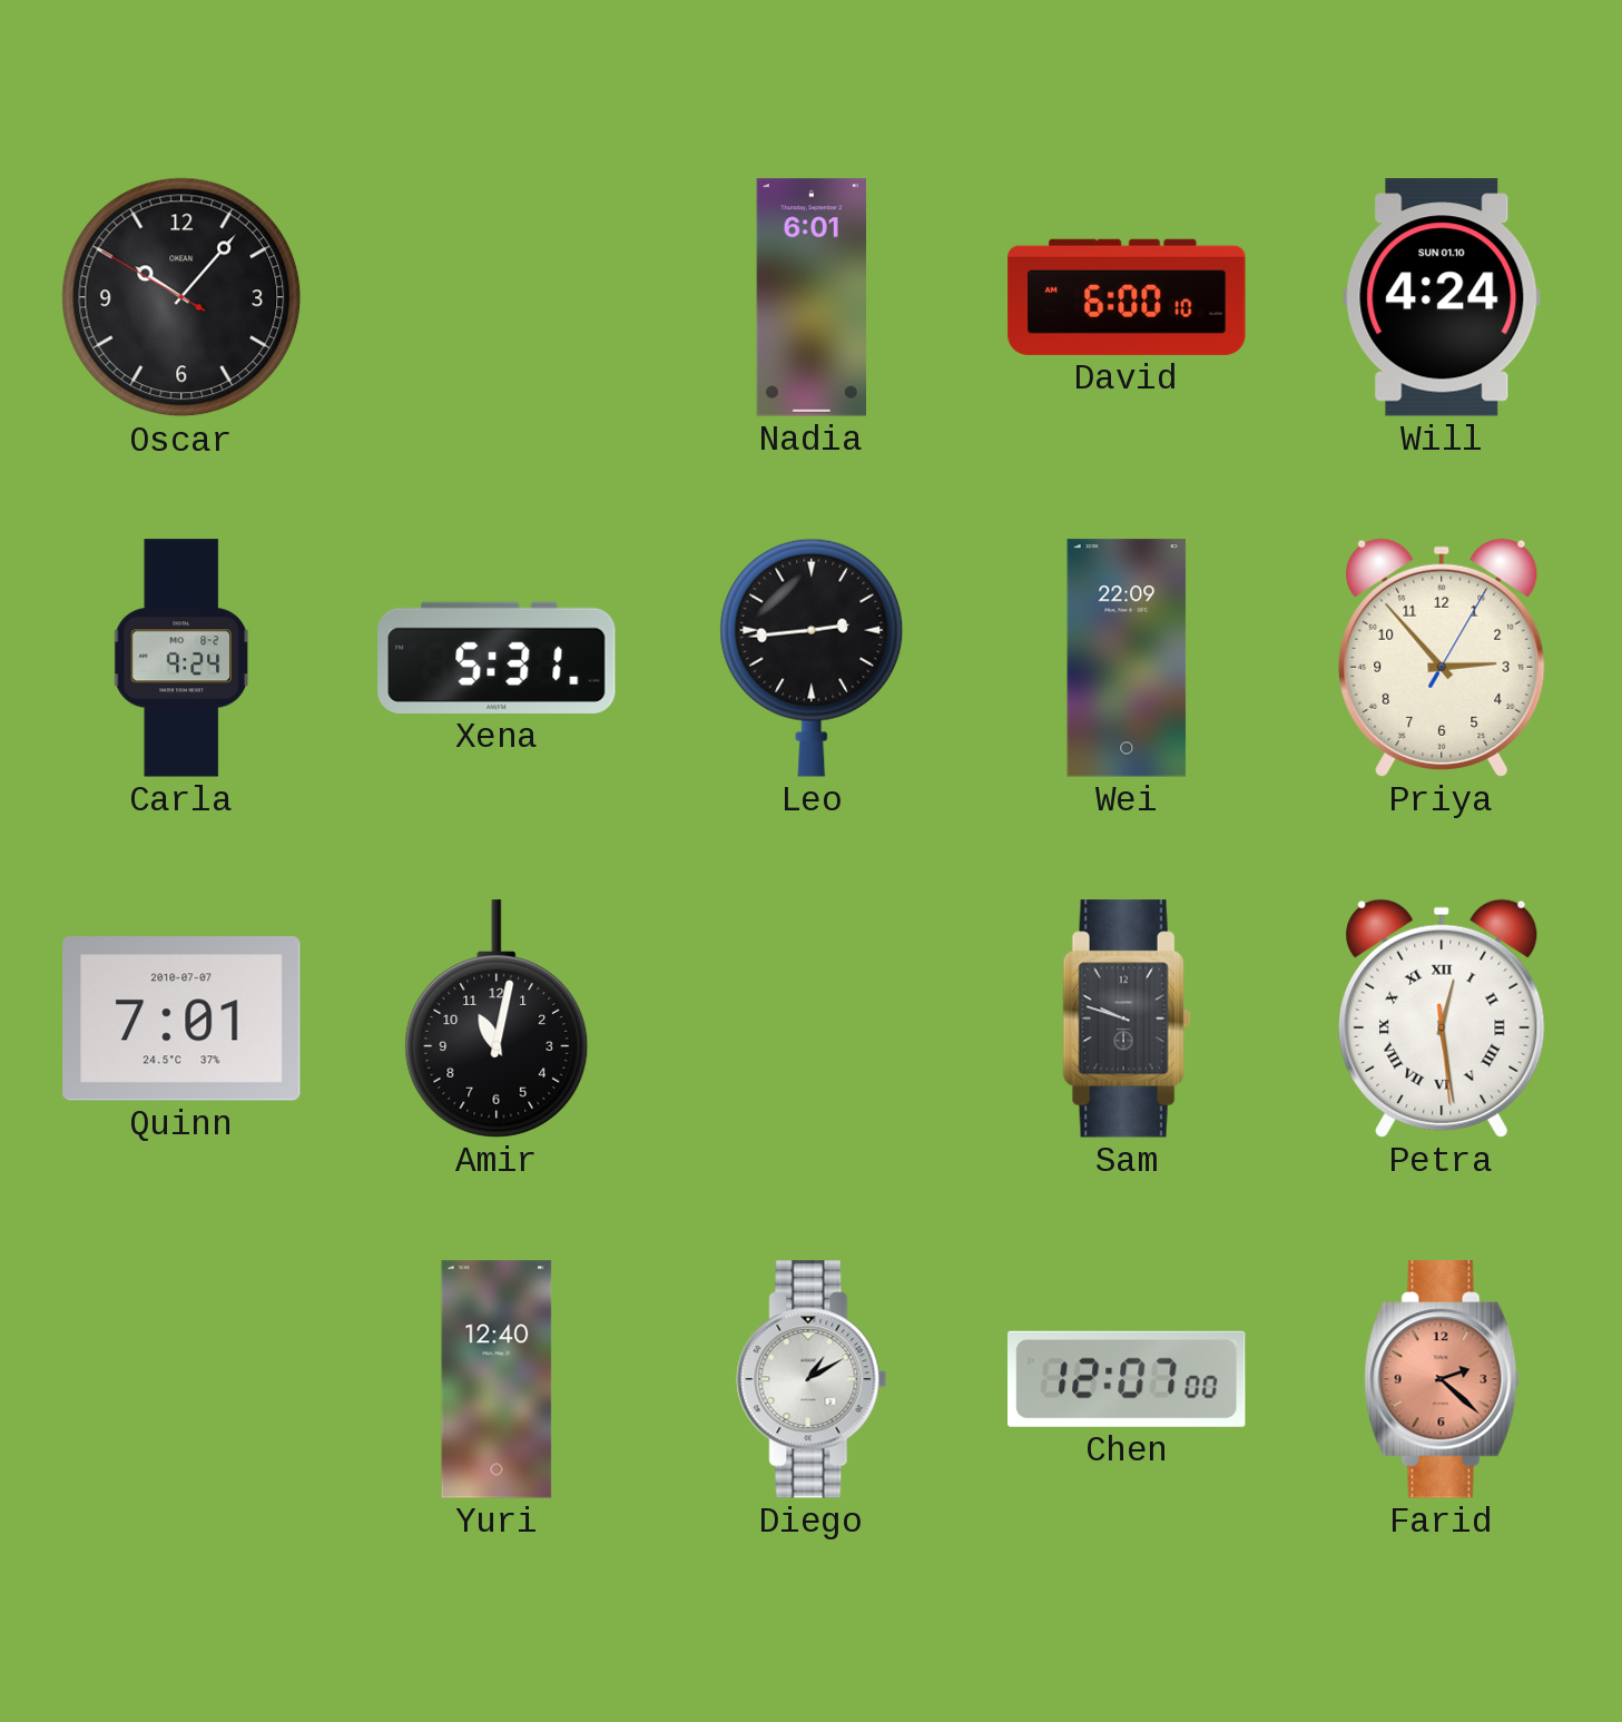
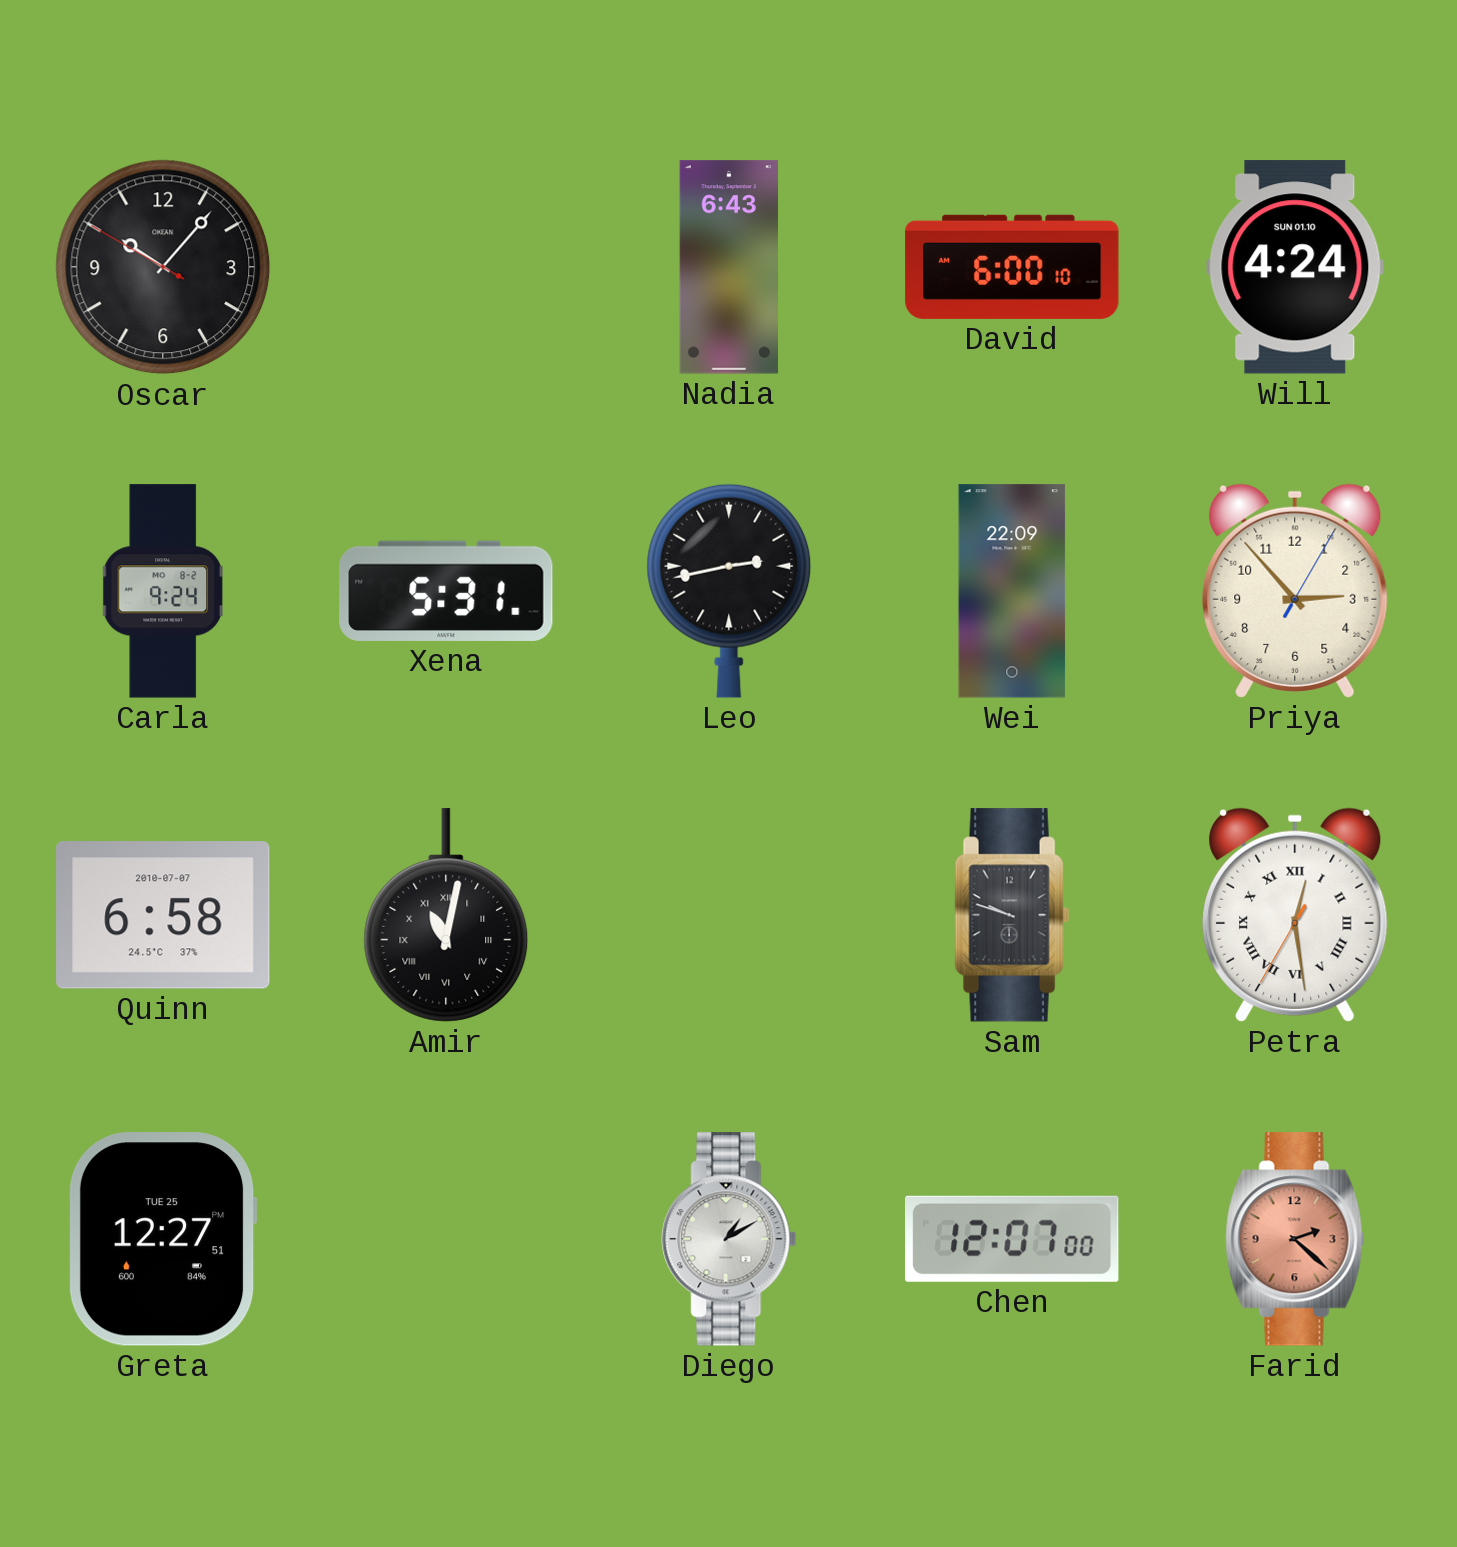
Nadia: 6:01 -> 6:43
Leo: 2:44 -> 2:43
Quinn: 7:01 -> 6:58
Amir numerals: Arabic -> Roman
Petra: 12:28:29 -> 12:28:35
Greta: none -> 12:27
Yuri: 12:40 -> none
